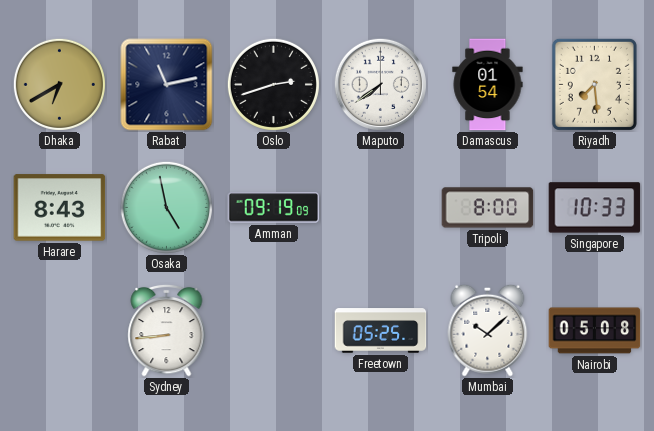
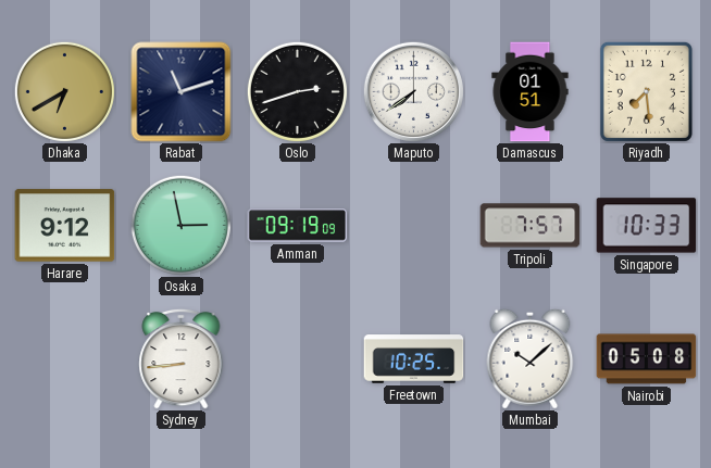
Rabat: 11:13 -> 11:12
Damascus: 01:54 -> 01:51
Harare: 8:43 -> 9:12
Osaka: 4:58 -> 2:58
Tripoli: 8:00 -> 7:57
Freetown: 05:25 -> 10:25
